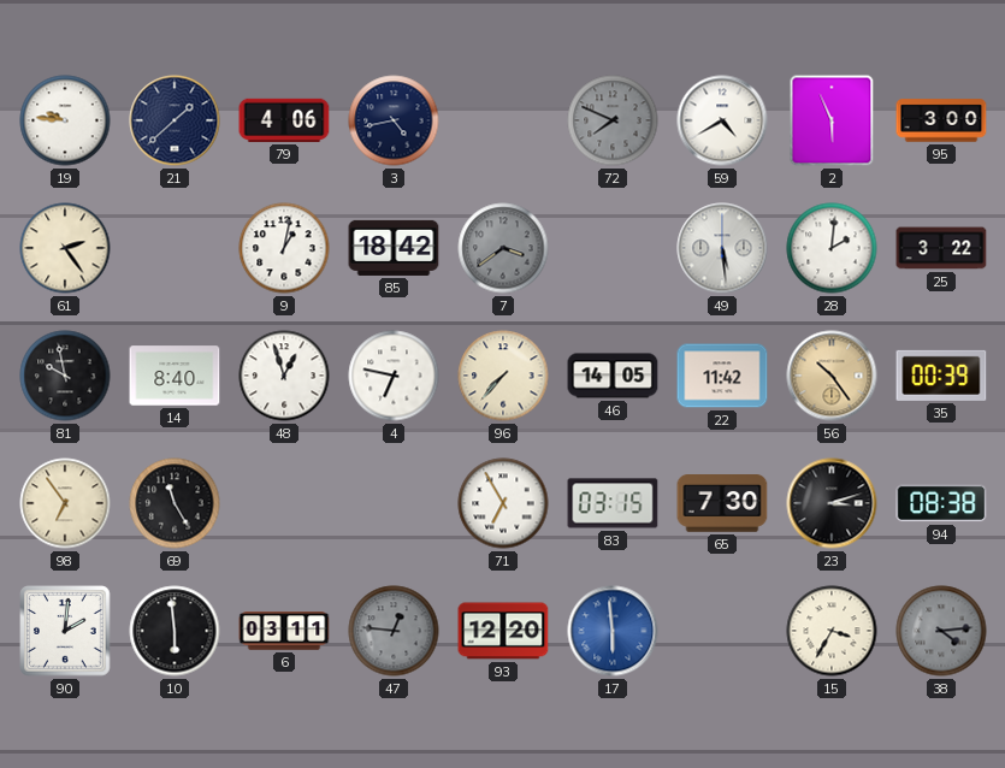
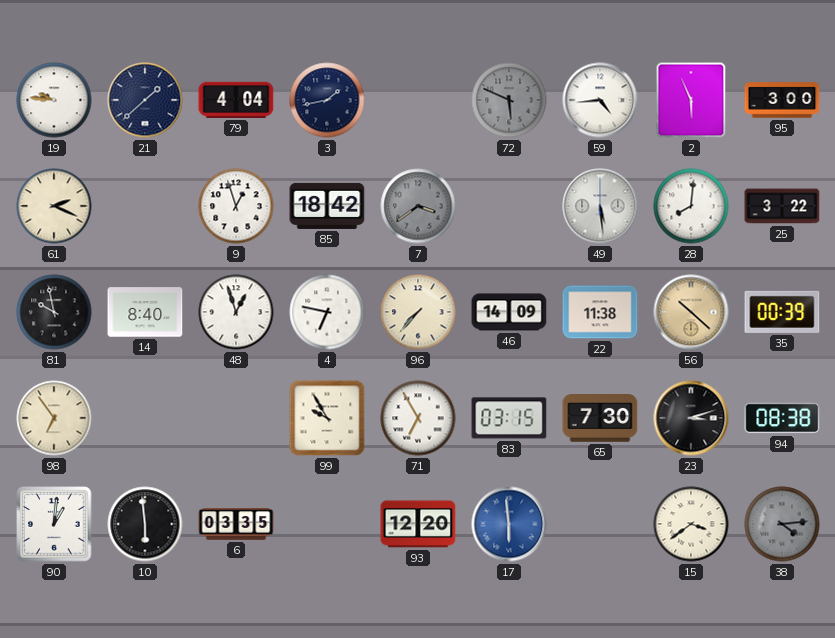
79: 4:06 -> 4:04
3: 4:43 -> 1:43
72: 7:49 -> 5:49
59: 4:40 -> 4:44
61: 2:24 -> 2:19
9: 1:02 -> 12:57
28: 2:01 -> 8:01
46: 14:05 -> 14:09
22: 11:42 -> 11:38
56: 10:24 -> 10:22
69: 11:25 -> none
99: none -> 9:55
90: 2:01 -> 1:01
6: 03:11 -> 03:35
47: 12:46 -> none
15: 3:35 -> 3:39
